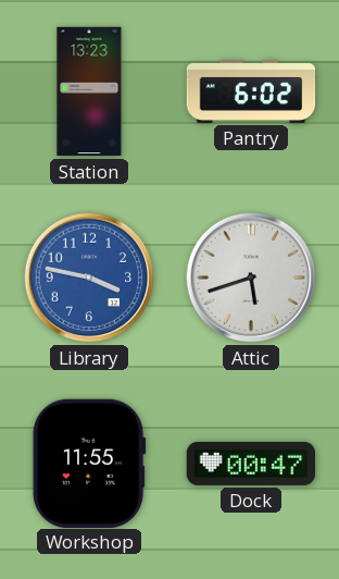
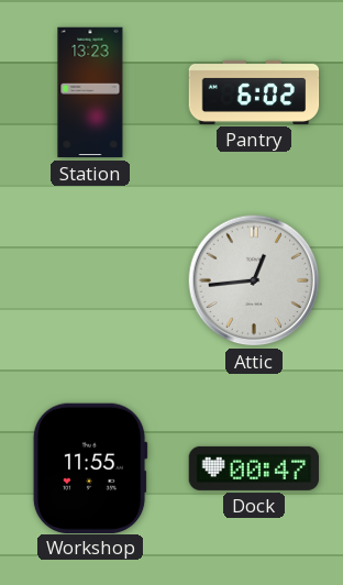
Library: 3:47 -> none
Attic: 5:42 -> 12:44
